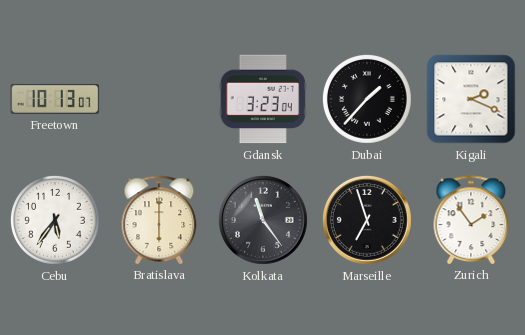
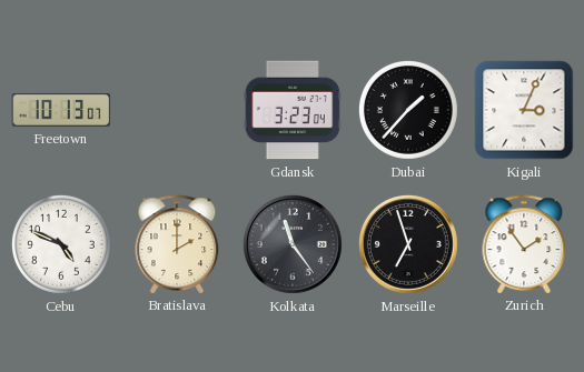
Kigali: 2:19 -> 3:04
Cebu: 5:36 -> 4:49
Bratislava: 6:00 -> 2:00
